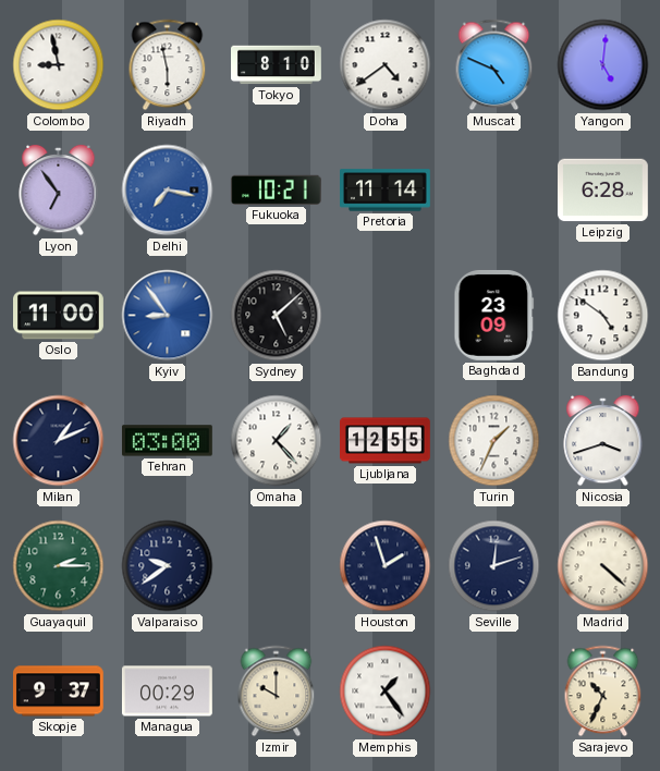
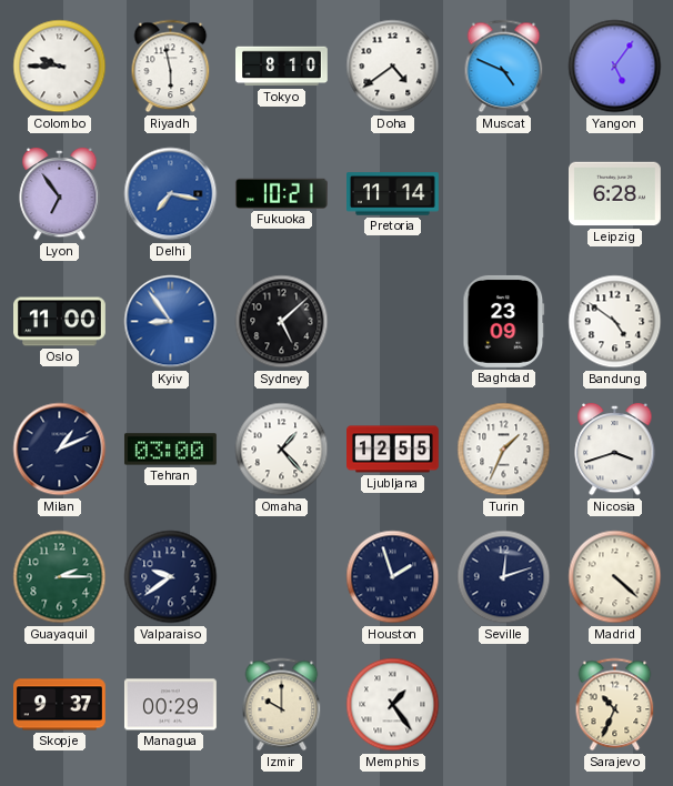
Colombo: 8:58 -> 9:45
Yangon: 5:01 -> 5:06
